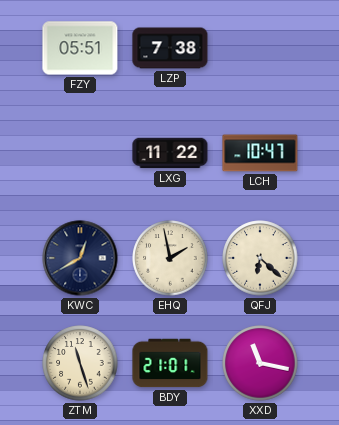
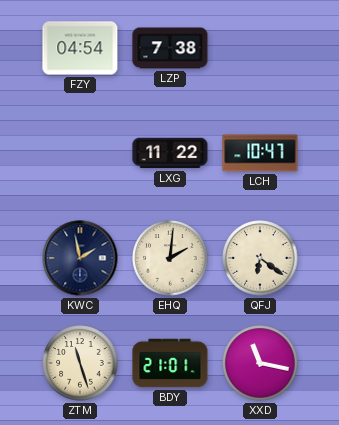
FZY: 05:51 -> 04:54
KWC: 12:40 -> 1:58
EHQ: 1:58 -> 2:01
QFJ: 6:22 -> 6:21
